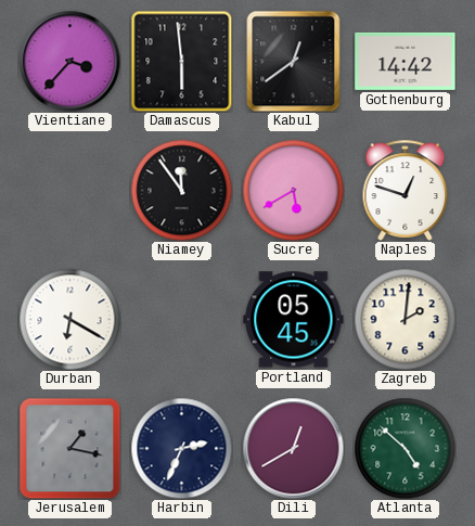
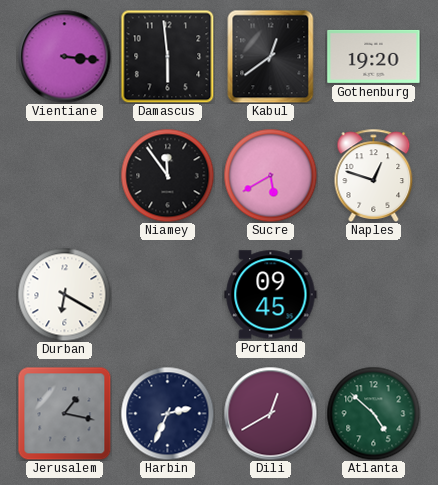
Vientiane: 3:37 -> 3:16
Gothenburg: 14:42 -> 19:20
Portland: 05:45 -> 09:45
Zagreb: 2:01 -> none
